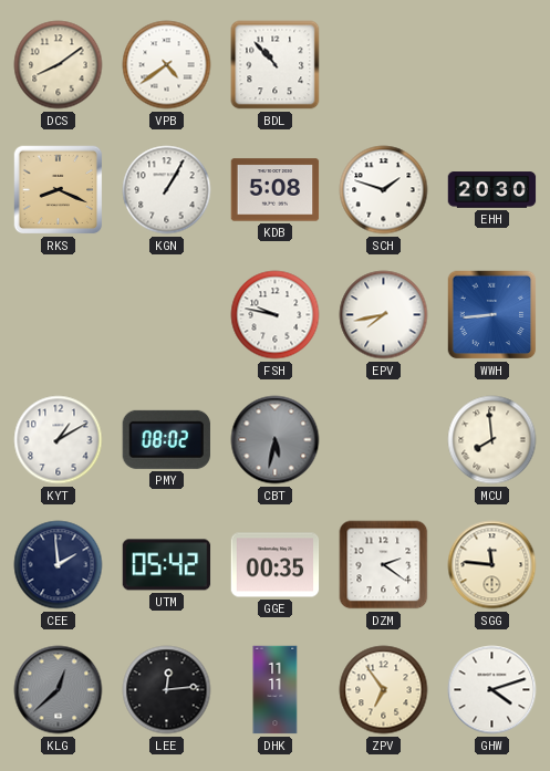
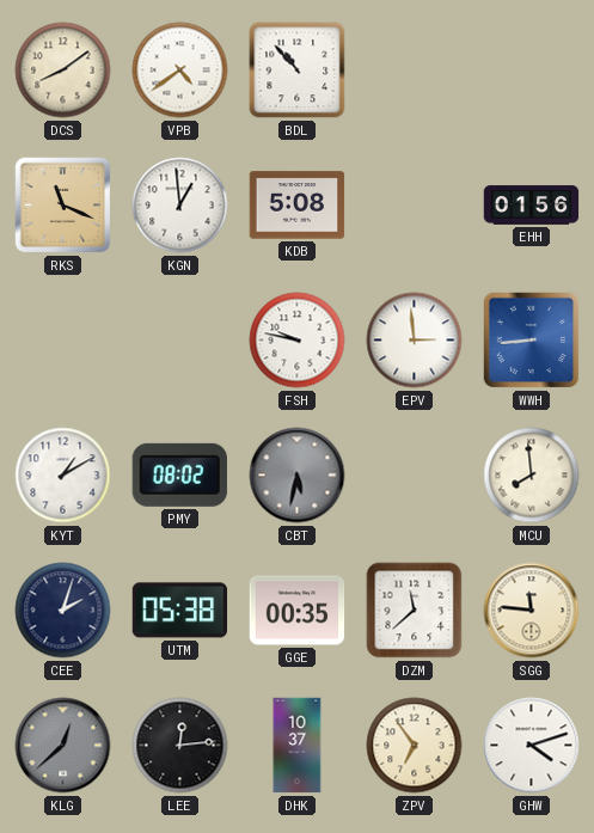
RKS: 8:19 -> 11:19
KGN: 1:05 -> 12:59
SCH: 1:48 -> none
EHH: 20:30 -> 01:56
EPV: 7:43 -> 2:59
CEE: 1:59 -> 2:03
UTM: 05:42 -> 05:38
DZM: 2:21 -> 11:38
DHK: 11:11 -> 10:37
